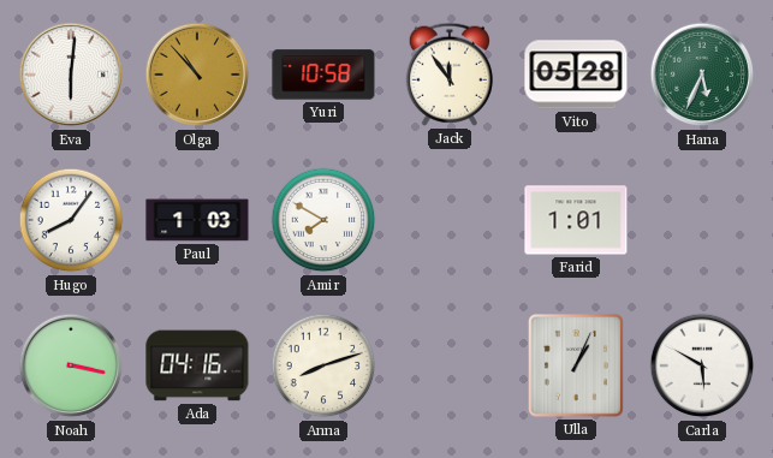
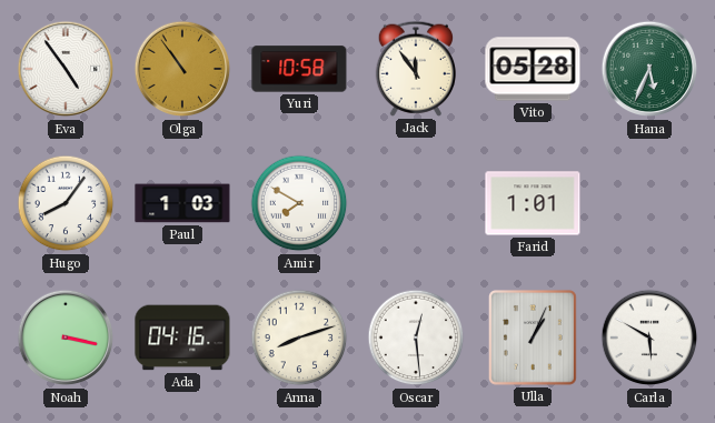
Eva: 6:01 -> 4:54
Olga: 10:53 -> 10:54
Oscar: none -> 12:29
